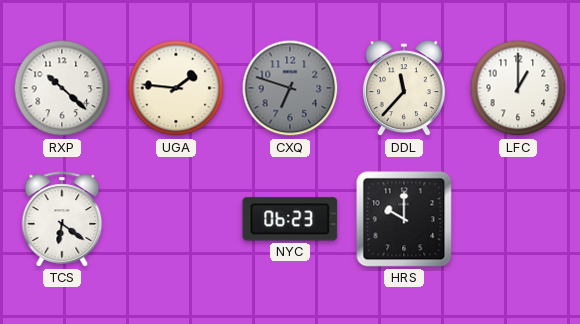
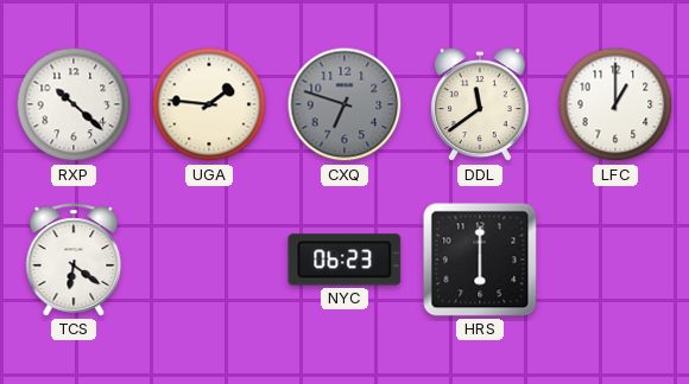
DDL: 11:37 -> 11:39
HRS: 10:00 -> 6:00
